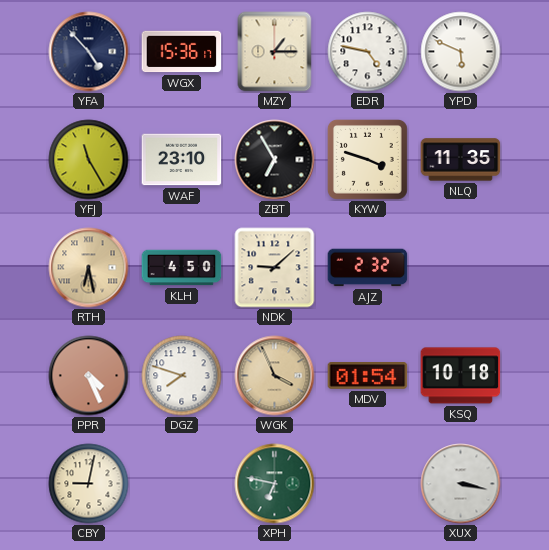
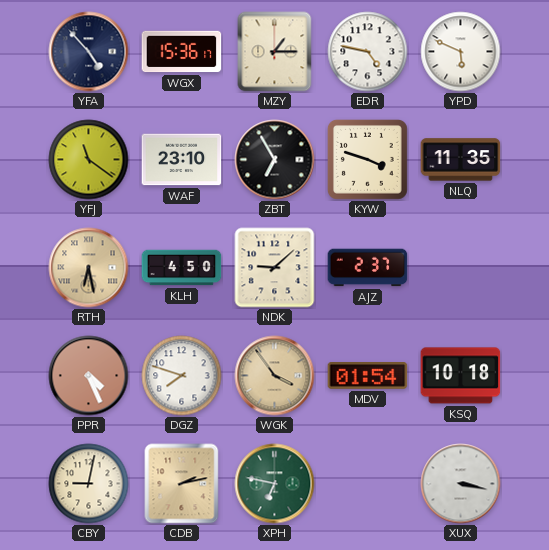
YFJ: 11:25 -> 11:21
AJZ: 2:32 -> 2:37
WGK: 3:56 -> 3:54
CDB: none -> 2:13
